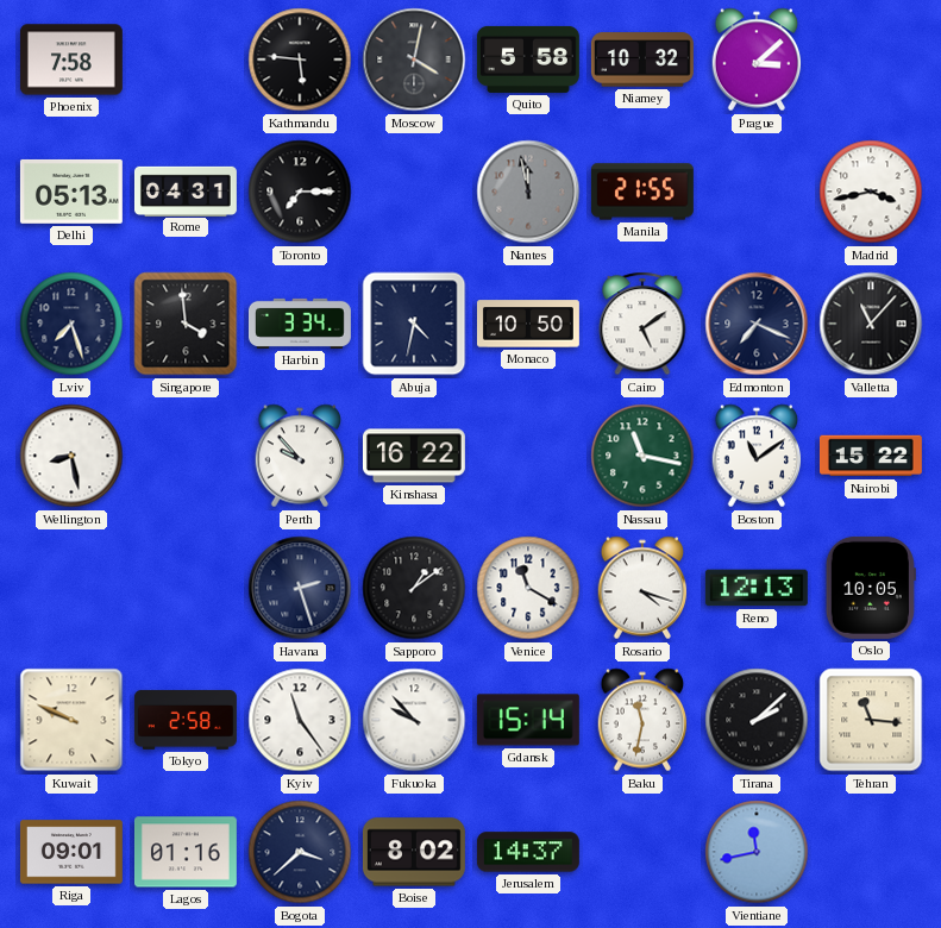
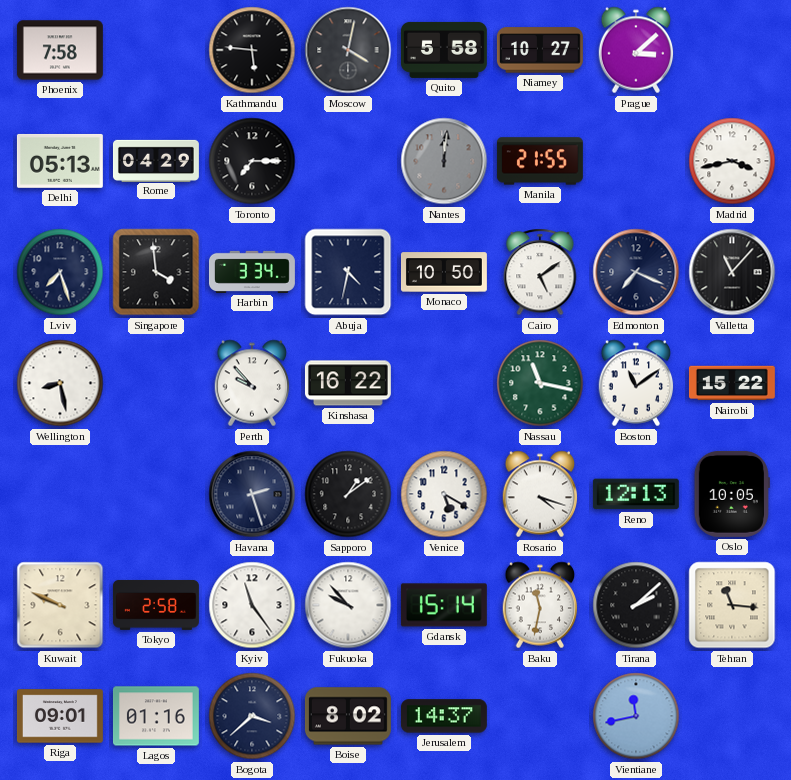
Niamey: 10:32 -> 10:27
Rome: 04:31 -> 04:29
Nantes: 11:58 -> 12:01
Venice: 11:20 -> 5:20
